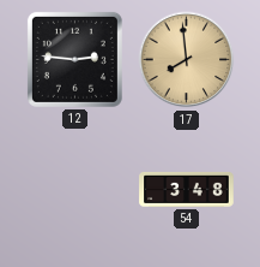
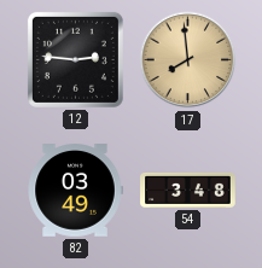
82: none -> 03:49
